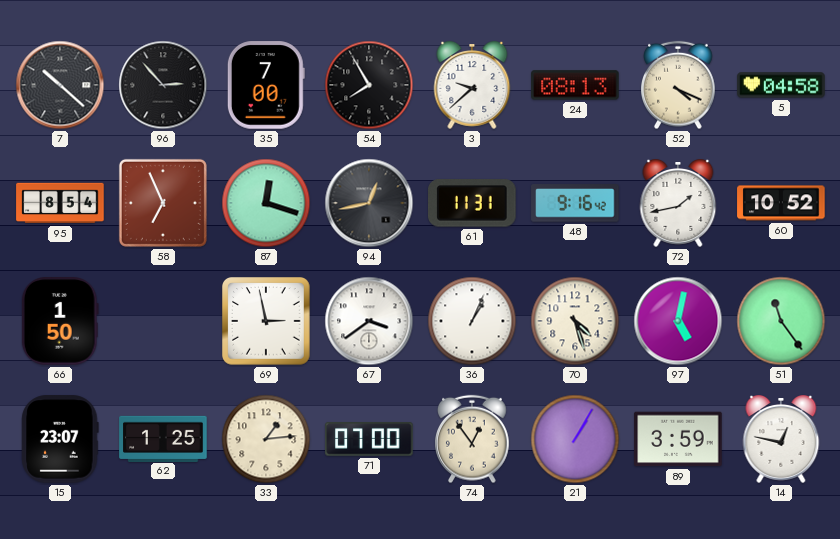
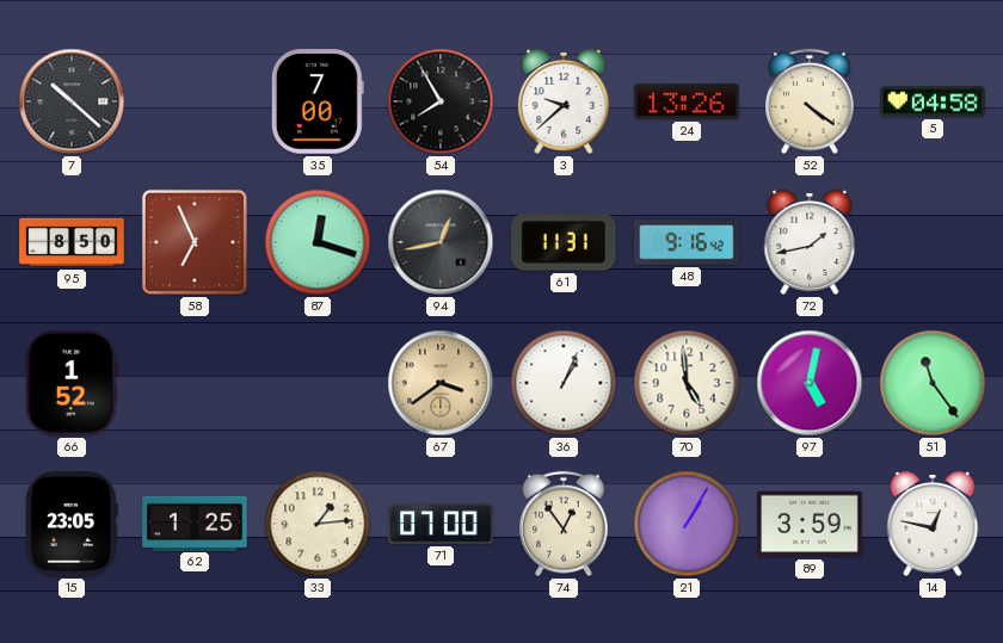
96: 2:53 -> none
24: 08:13 -> 13:26
52: 4:19 -> 4:21
95: 8:54 -> 8:50
60: 10:52 -> none
66: 1:50 -> 1:52
69: 2:58 -> none
67 dial: white -> champagne
70: 4:27 -> 4:59
15: 23:07 -> 23:05
